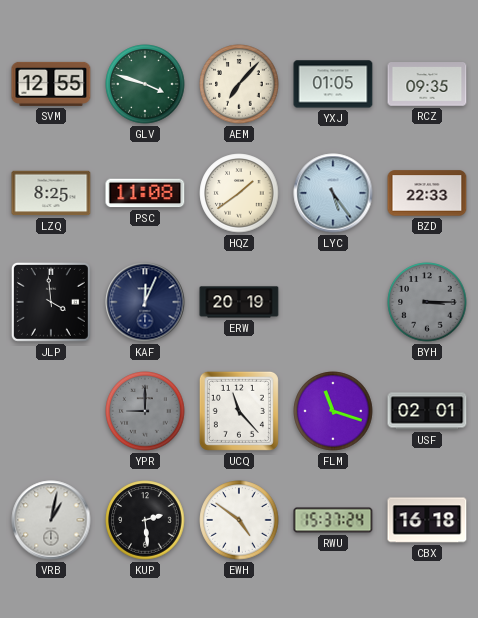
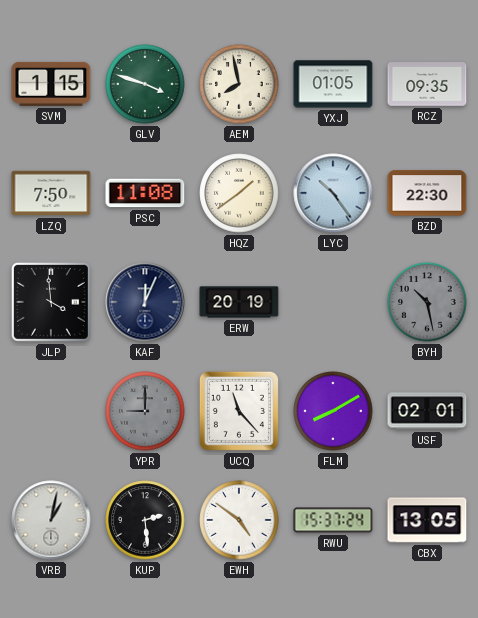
SVM: 12:55 -> 1:15
AEM: 7:07 -> 7:58
LZQ: 8:25 -> 7:50
LYC: 5:24 -> 10:24
BZD: 22:33 -> 22:30
BYH: 3:15 -> 10:28
FLM: 11:18 -> 8:10
CBX: 16:18 -> 13:05
